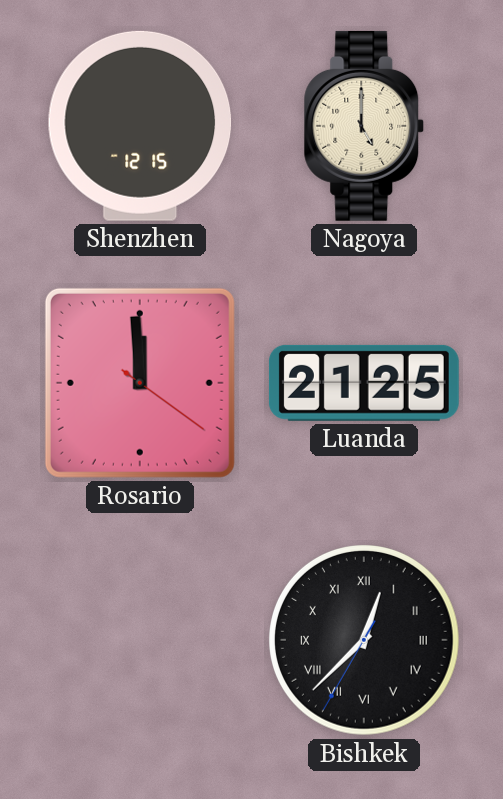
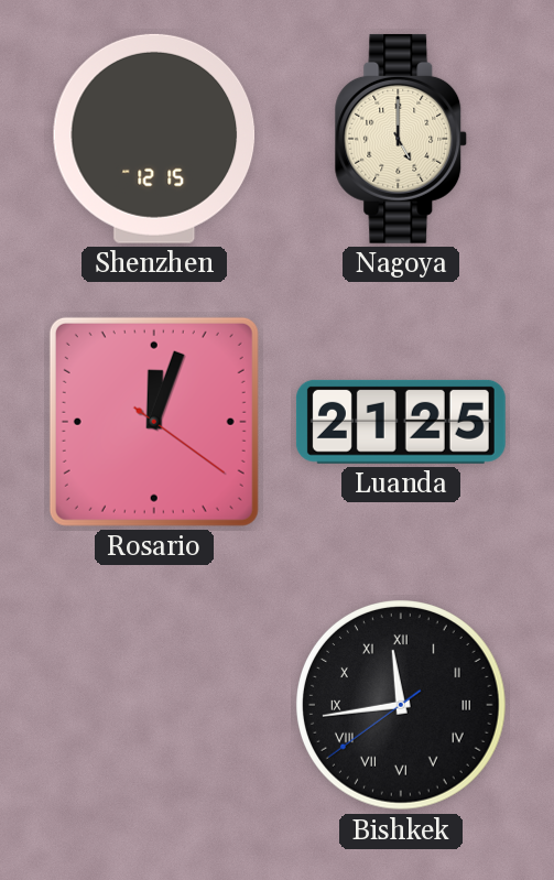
Rosario: 11:59 -> 12:03
Bishkek: 12:37 -> 11:43
